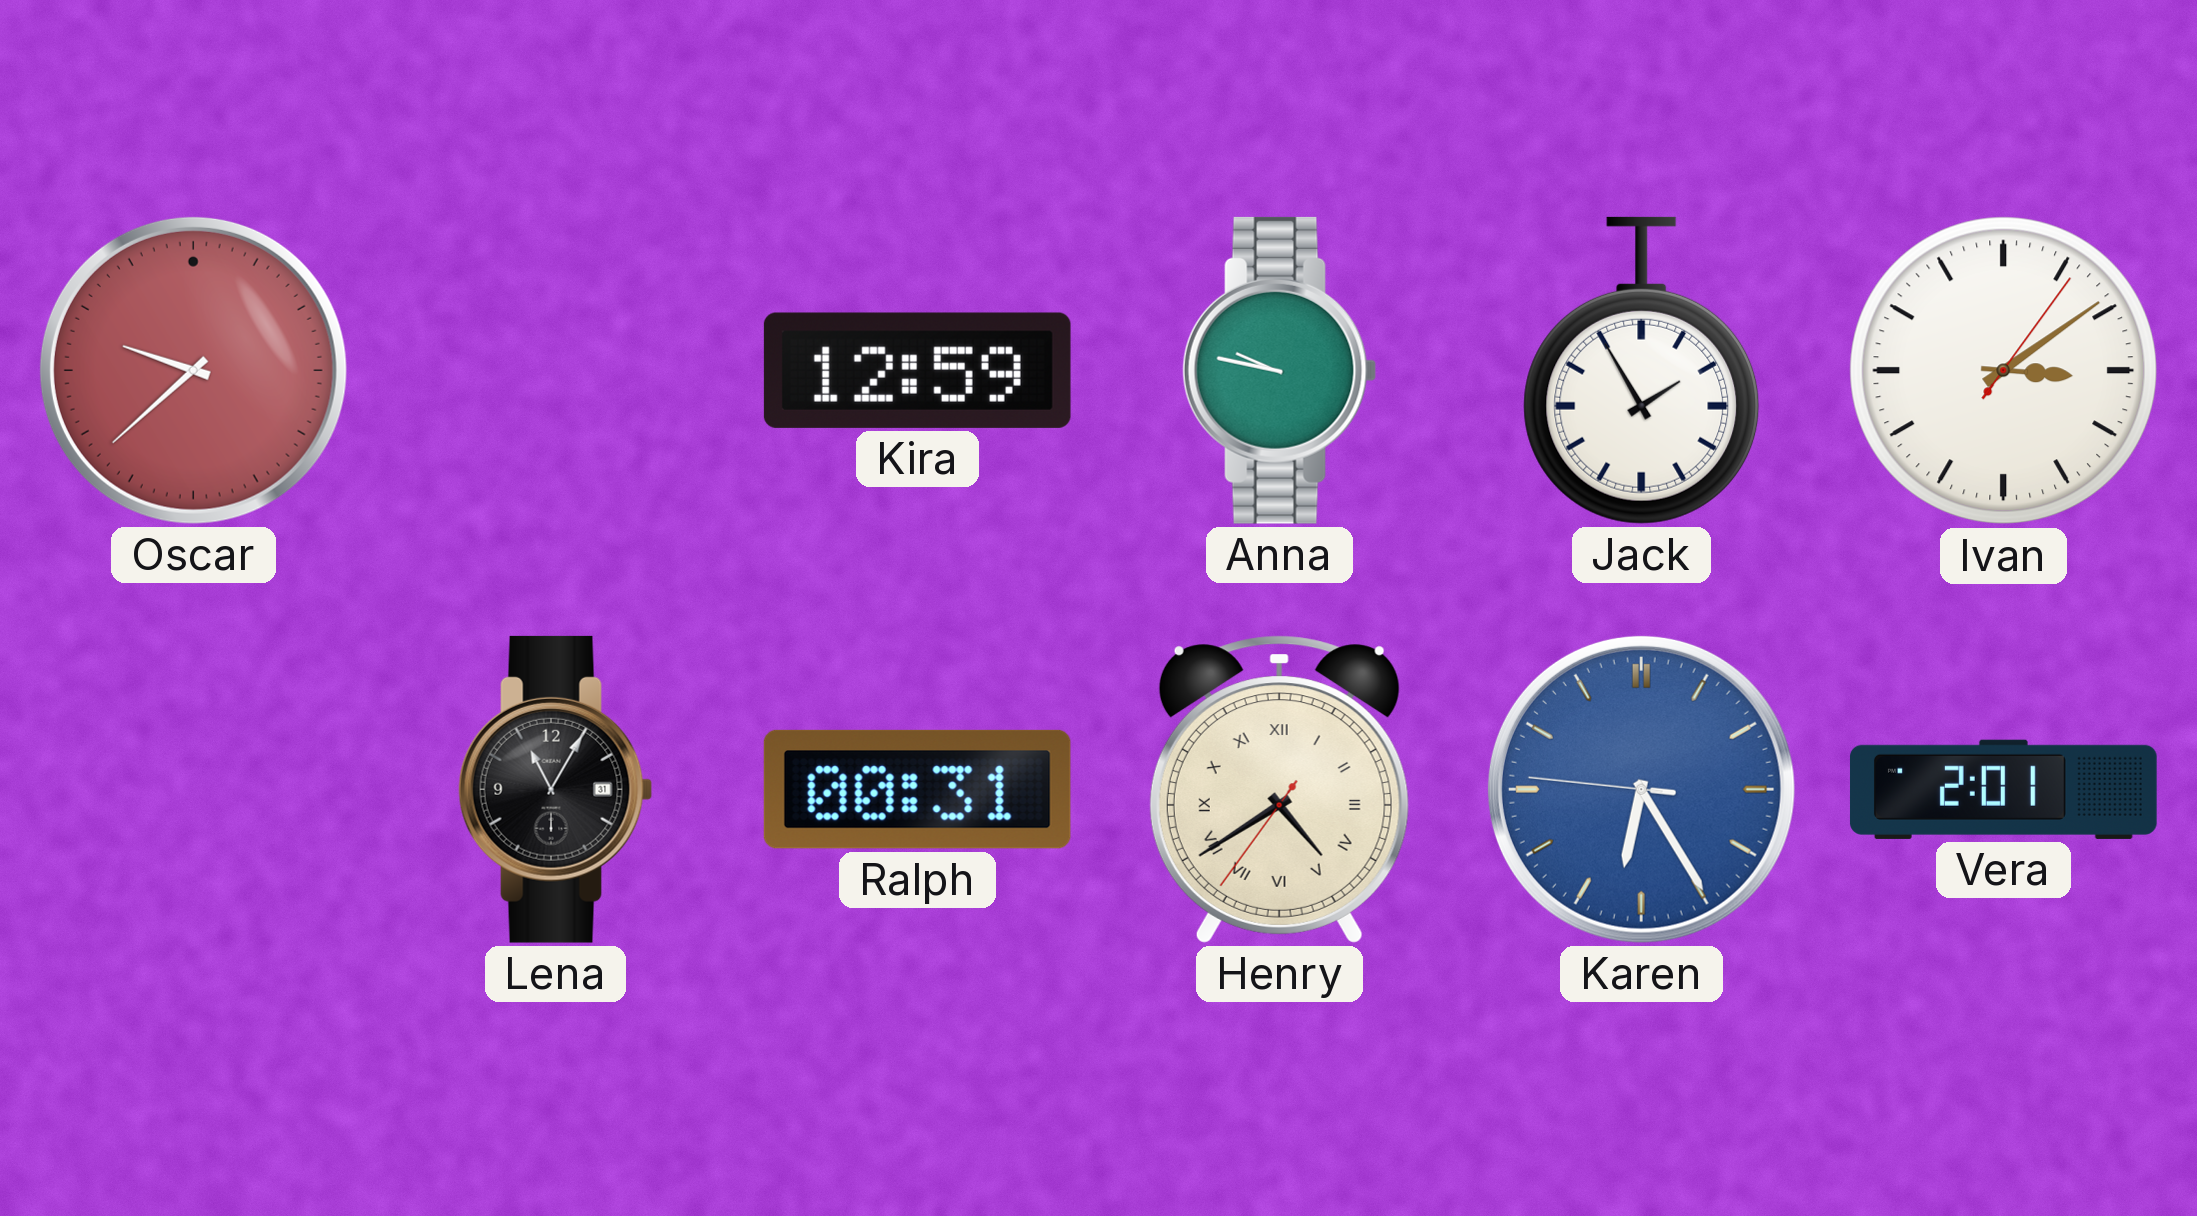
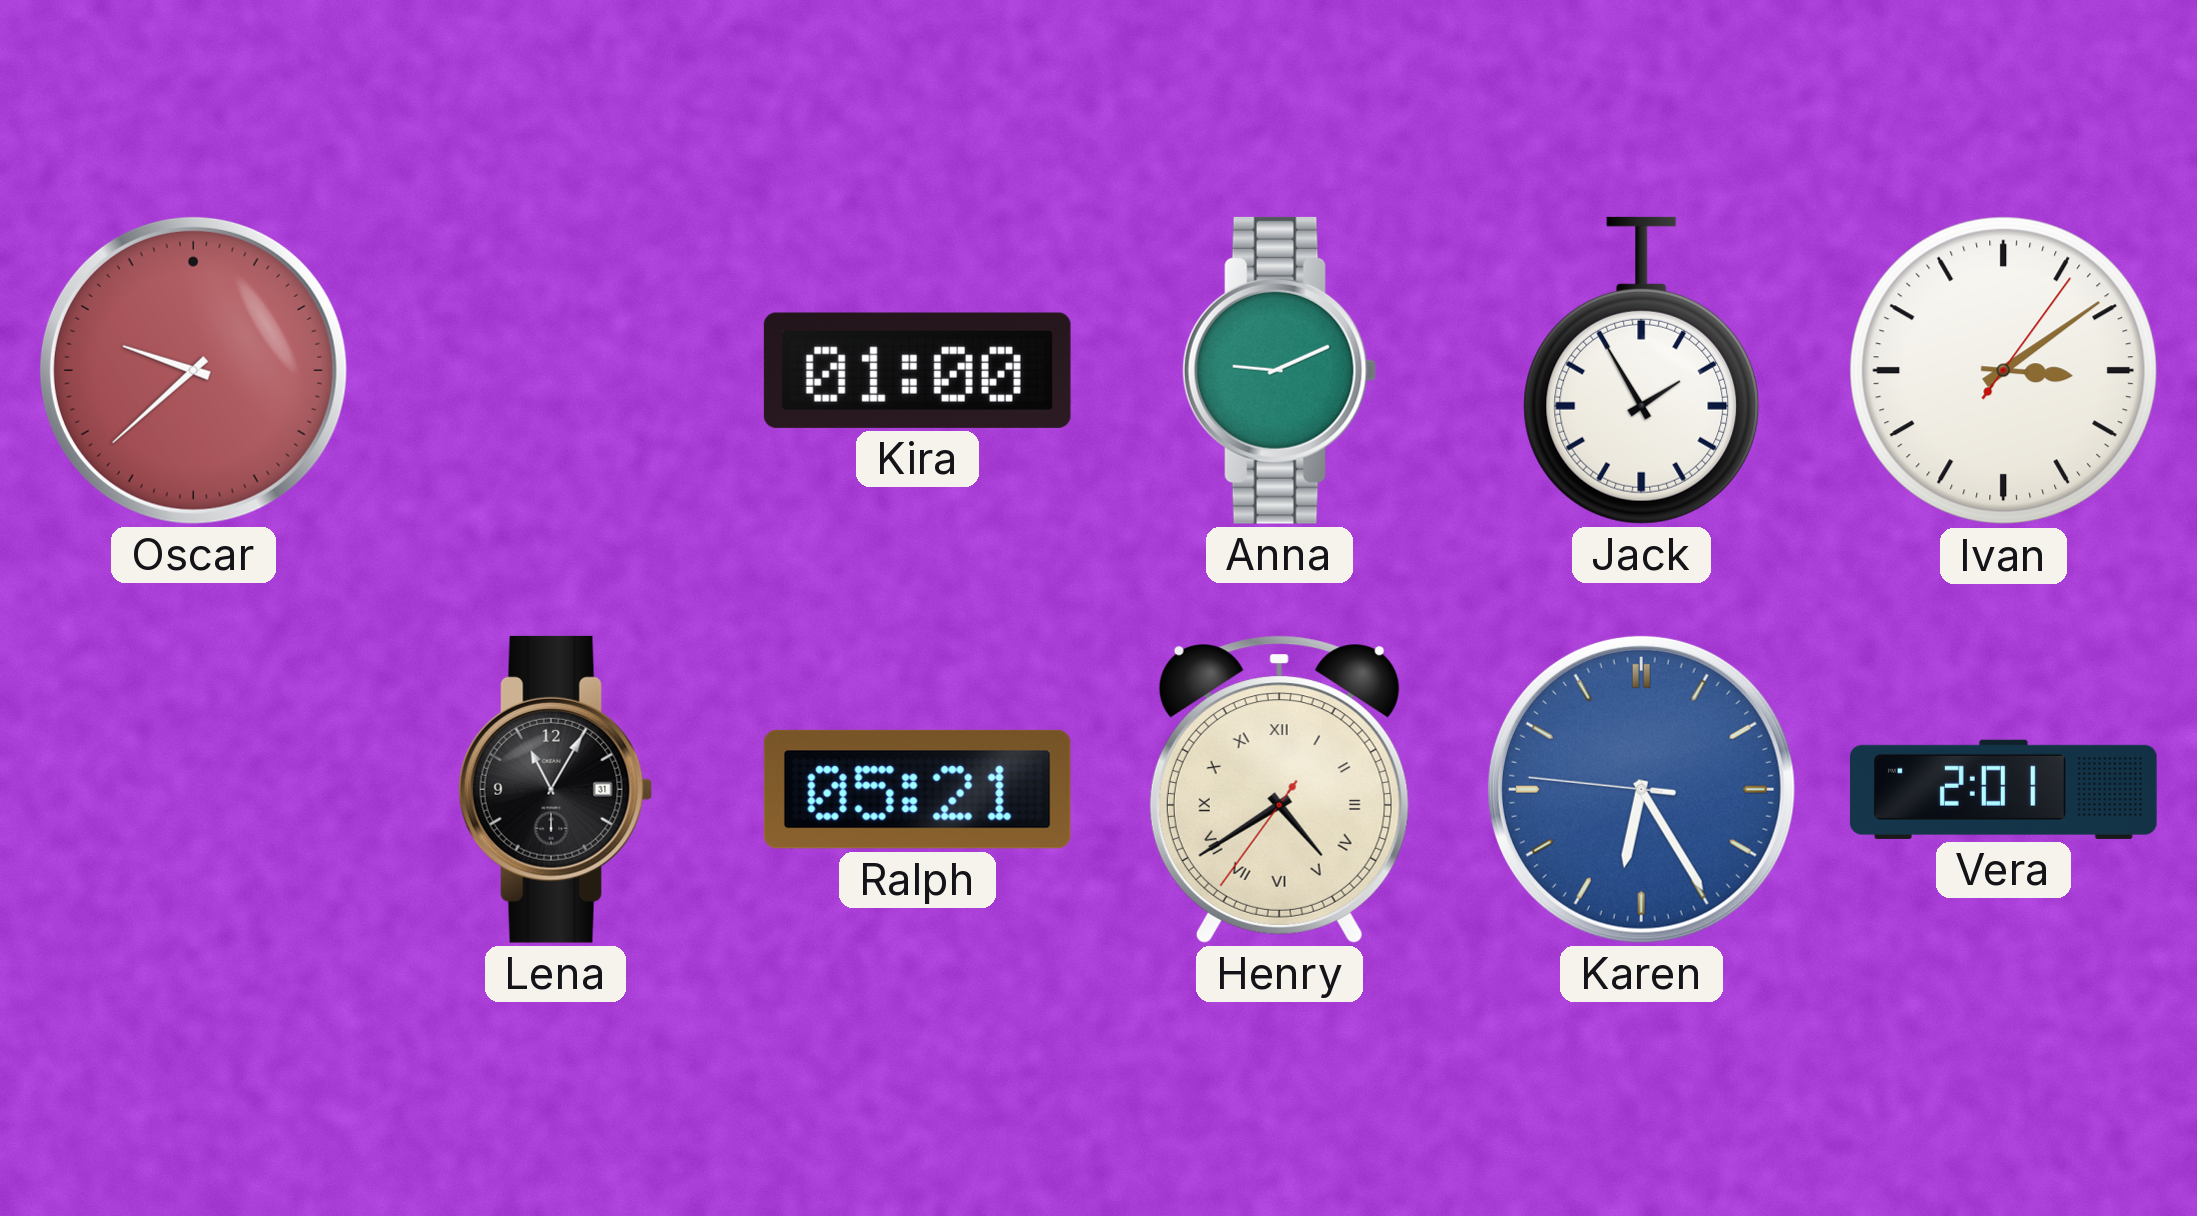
Kira: 12:59 -> 01:00
Anna: 9:47 -> 9:11
Ralph: 00:31 -> 05:21
